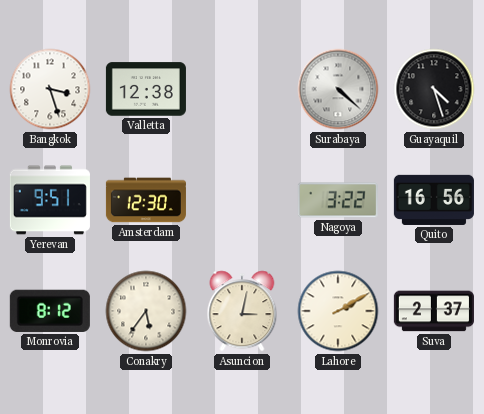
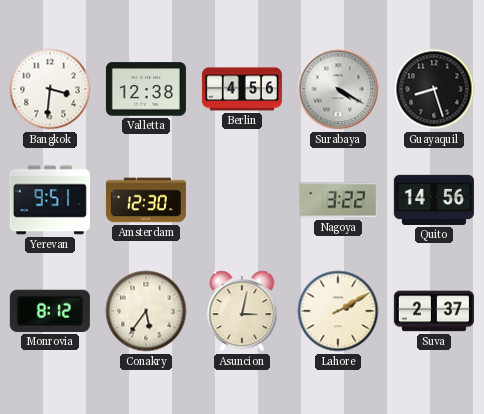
Bangkok: 3:27 -> 3:31
Berlin: none -> 4:56
Surabaya: 4:22 -> 4:20
Guayaquil: 4:27 -> 8:27
Quito: 16:56 -> 14:56
